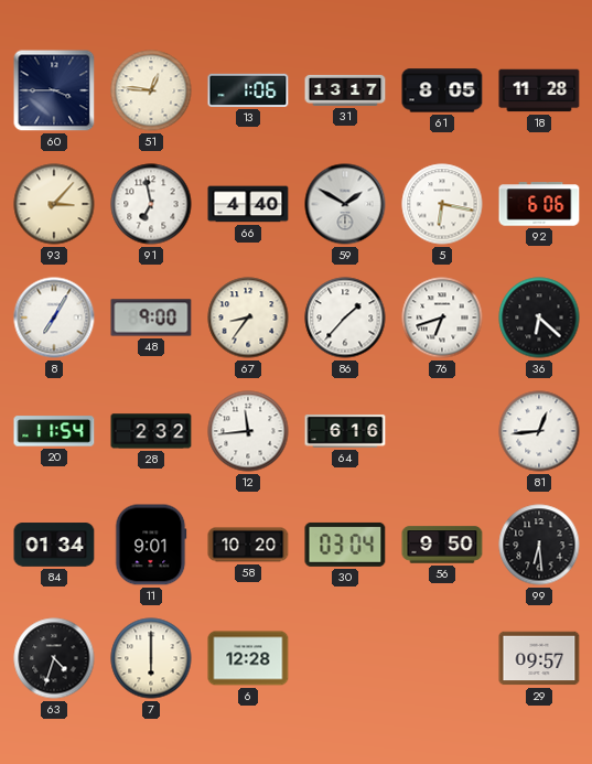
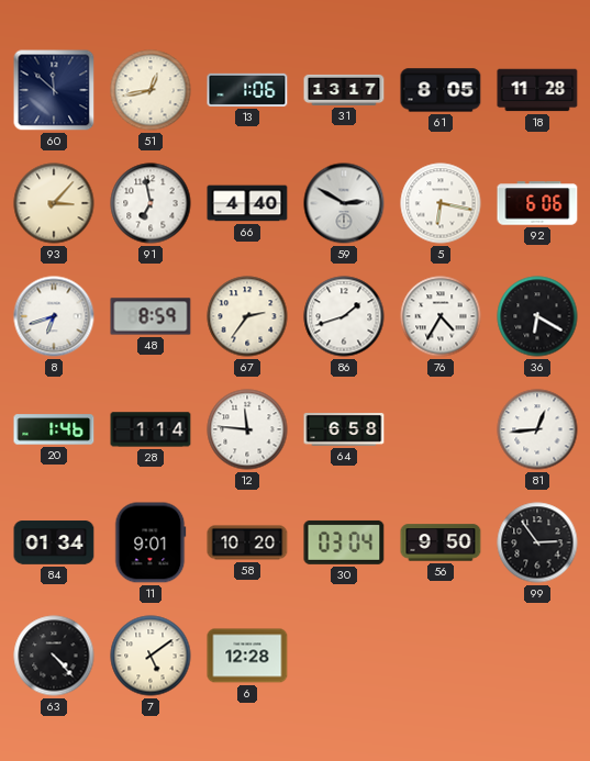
60: 3:45 -> 11:52
51: 12:46 -> 12:43
59: 1:50 -> 2:50
8: 7:05 -> 6:42
48: 9:00 -> 8:59
67: 8:36 -> 2:36
86: 1:37 -> 1:42
76: 6:42 -> 4:35
36: 6:22 -> 6:20
20: 11:54 -> 1:46
28: 2:32 -> 1:14
12: 11:44 -> 11:46
64: 6:16 -> 6:58
99: 6:29 -> 2:54
63: 4:33 -> 4:23
7: 6:00 -> 5:09
29: 09:57 -> none
